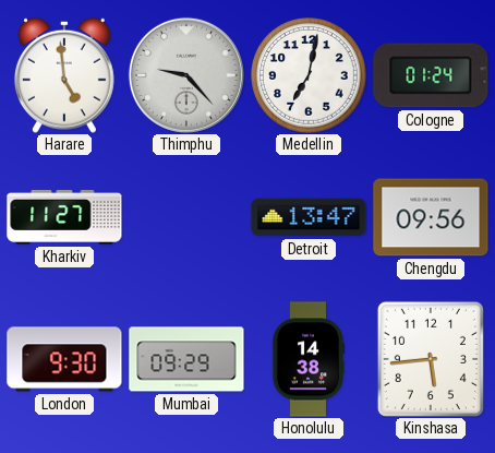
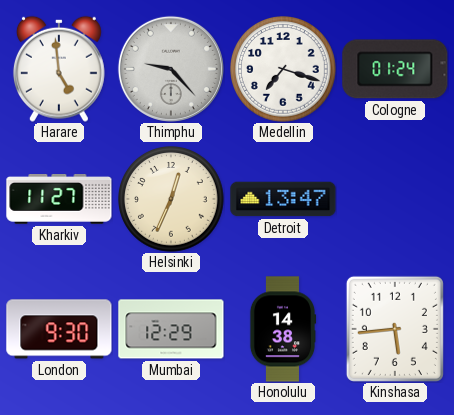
Medellin: 7:02 -> 7:18
Helsinki: none -> 12:34
Chengdu: 09:56 -> none
Mumbai: 09:29 -> 12:29
